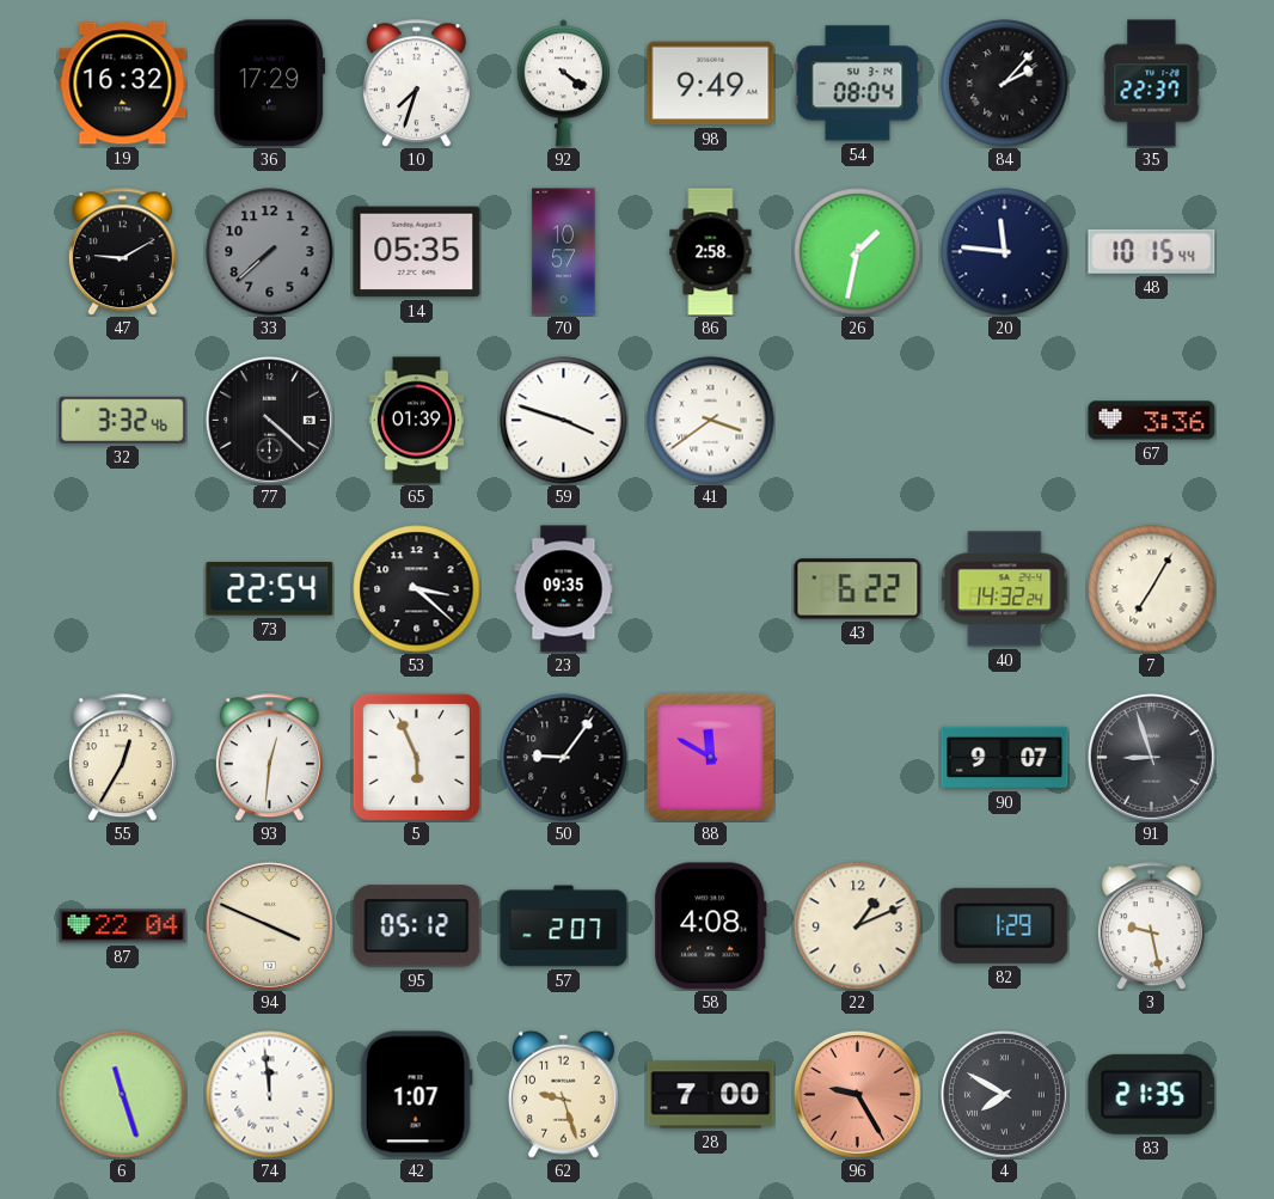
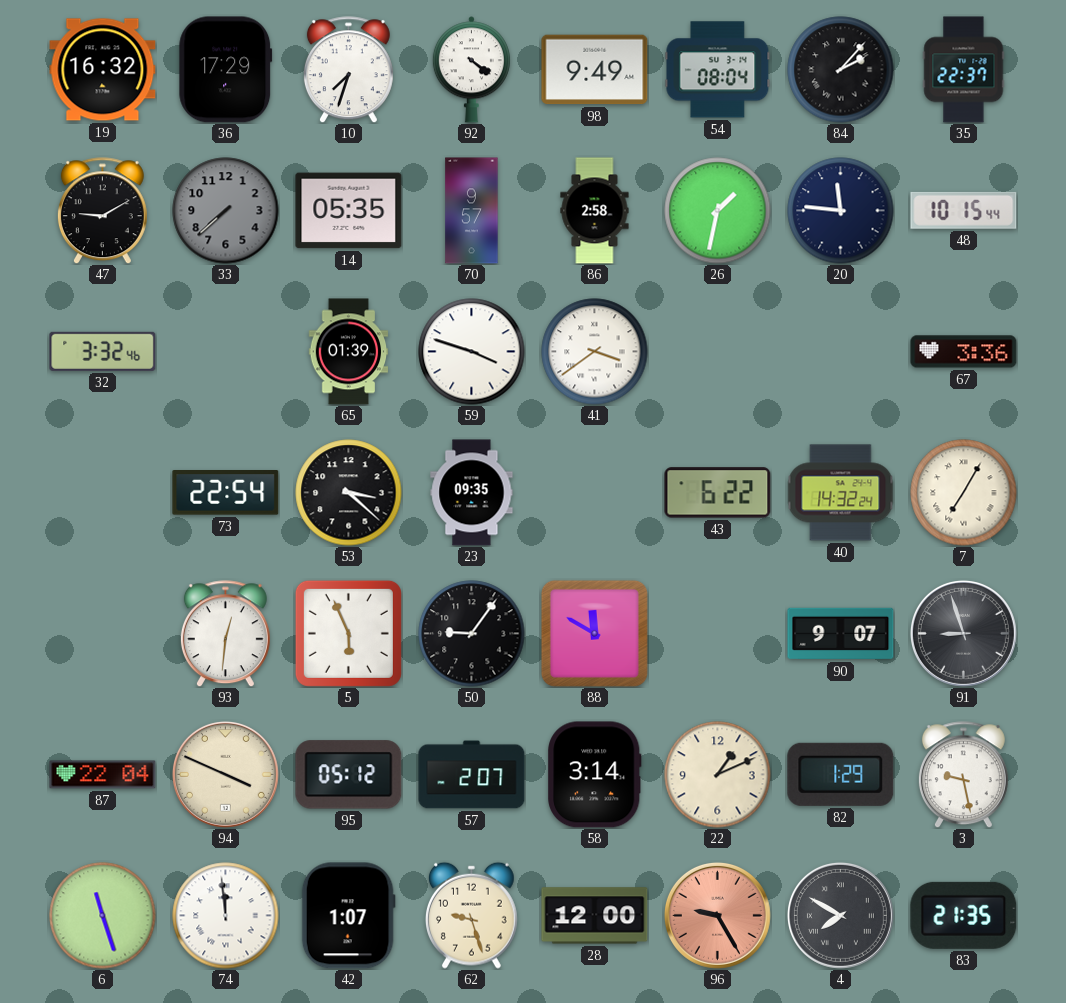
70: 10:57 -> 9:57
77: 4:22 -> none
55: 12:35 -> none
58: 4:08 -> 3:14
28: 7:00 -> 12:00
